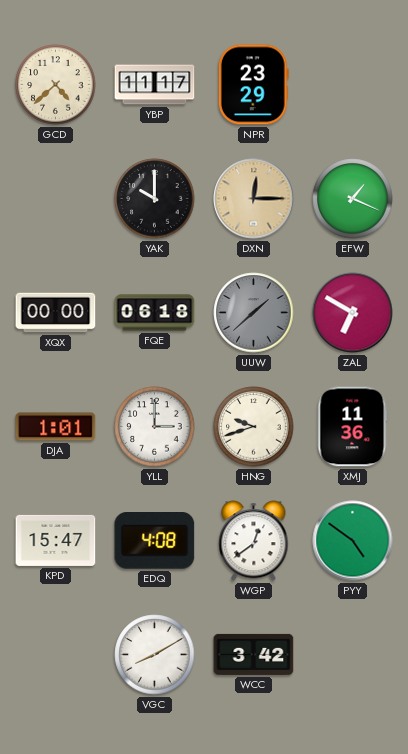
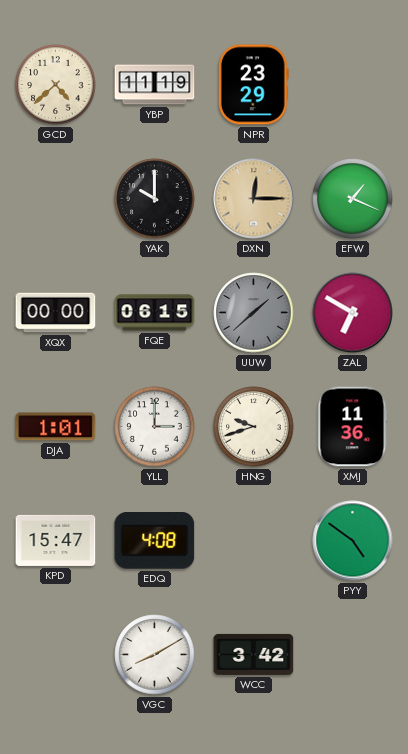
YBP: 11:17 -> 11:19
FQE: 06:18 -> 06:15
WGP: 12:39 -> none
